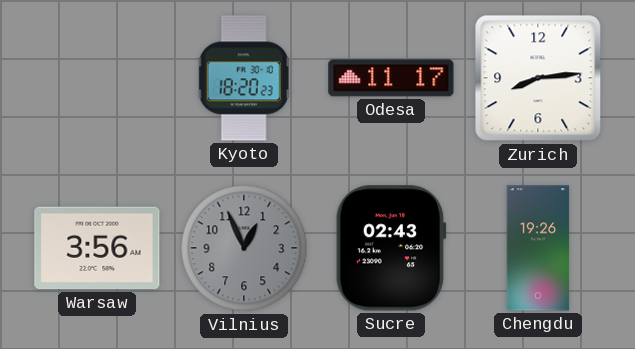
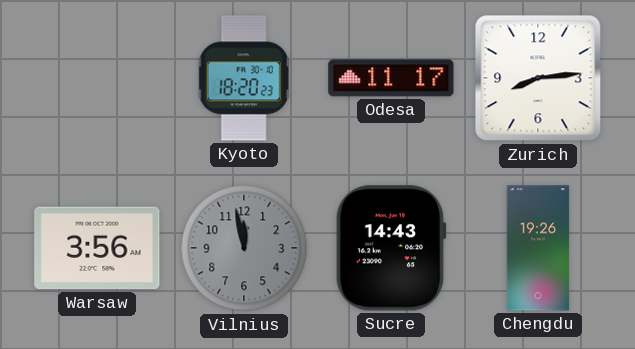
Vilnius: 12:56 -> 11:58
Sucre: 02:43 -> 14:43
